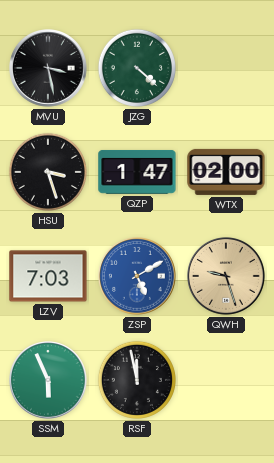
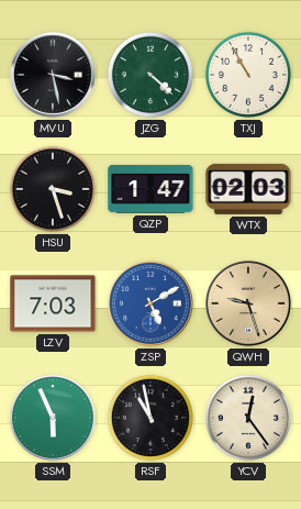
TXJ: none -> 10:55
WTX: 02:00 -> 02:03
RSF: 11:58 -> 10:58
YCV: none -> 12:24
